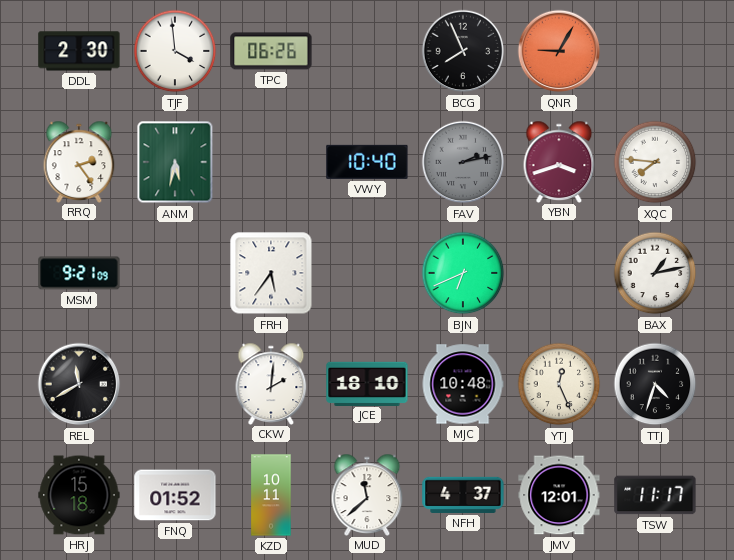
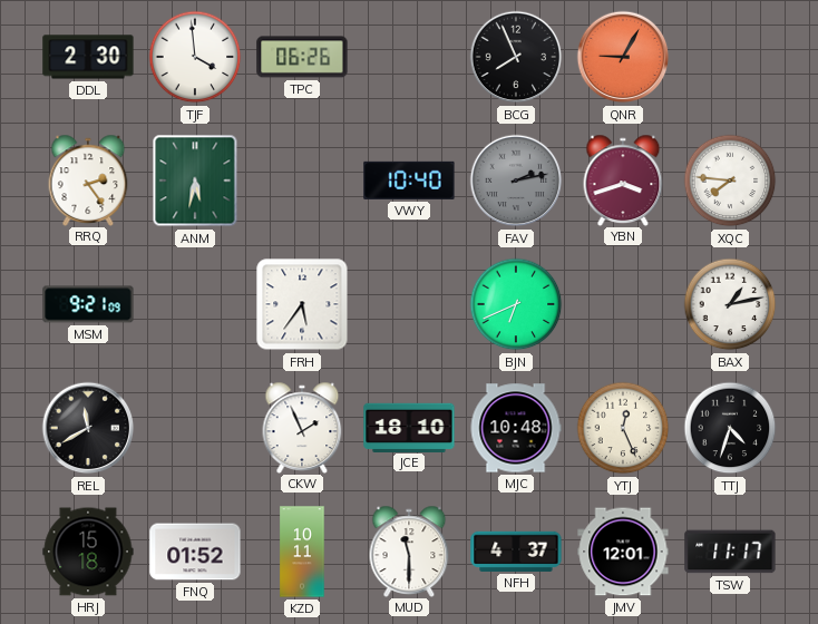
CKW: 2:01 -> 1:56
MUD: 11:38 -> 11:30
